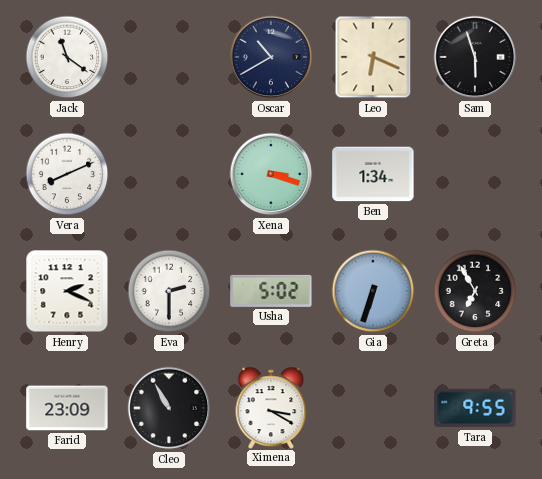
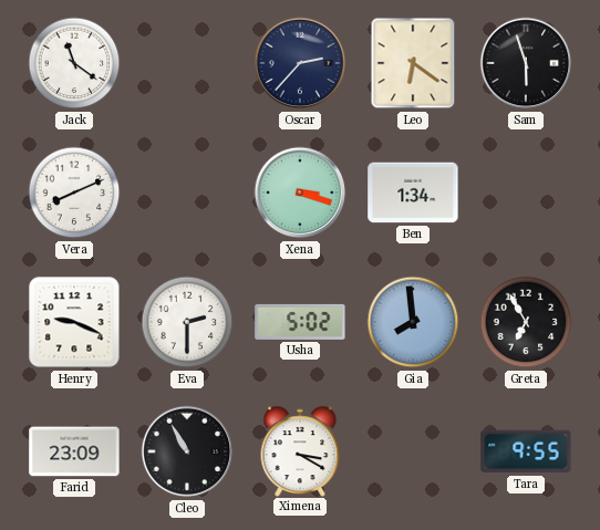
Oscar: 10:40 -> 2:37
Leo: 6:19 -> 6:21
Henry: 2:19 -> 9:19
Gia: 6:33 -> 7:59
